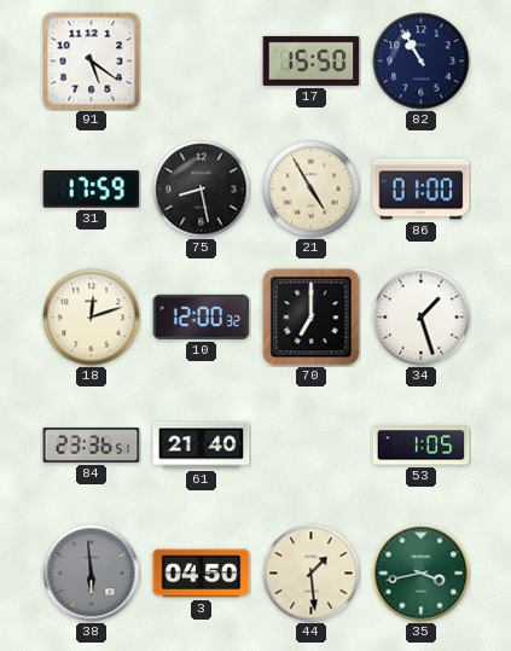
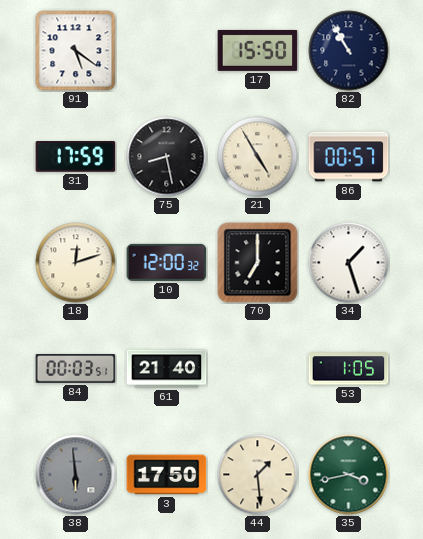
86: 01:00 -> 00:57
84: 23:36 -> 00:03
3: 04:50 -> 17:50
